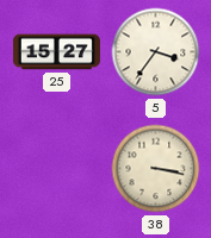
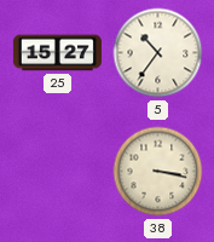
5: 3:36 -> 10:36
